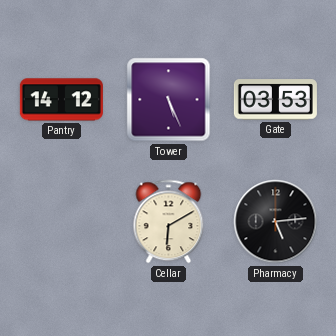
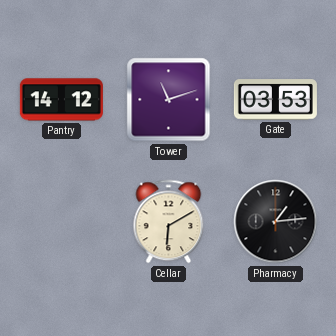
Tower: 5:26 -> 11:12
Pharmacy: 5:14 -> 1:14
